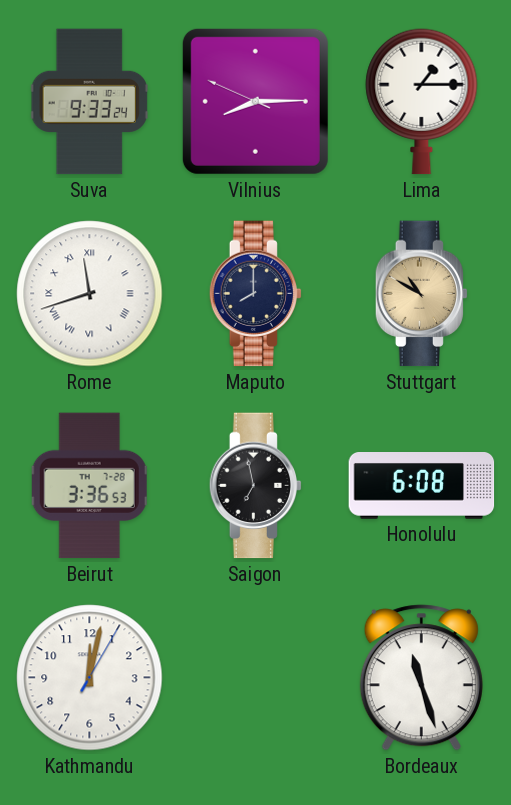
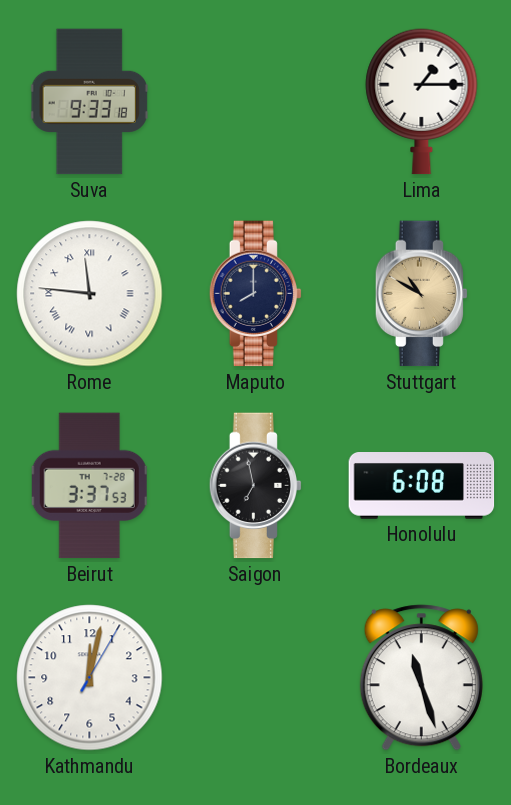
Suva: 9:33:24 -> 9:33:18
Vilnius: 8:14 -> none
Rome: 11:42 -> 11:46
Beirut: 3:36 -> 3:37
